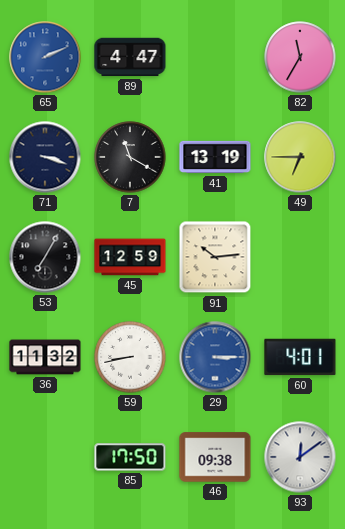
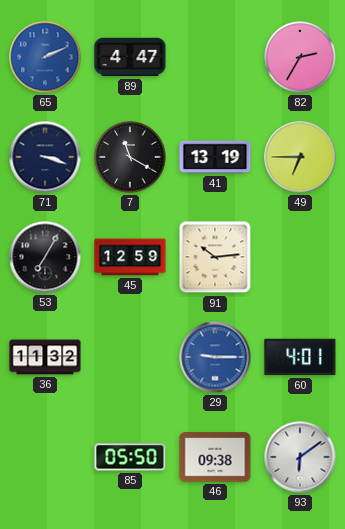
82: 11:35 -> 2:35
59: 8:43 -> none
29: 3:15 -> 9:15
85: 17:50 -> 05:50
93: 12:09 -> 6:09
